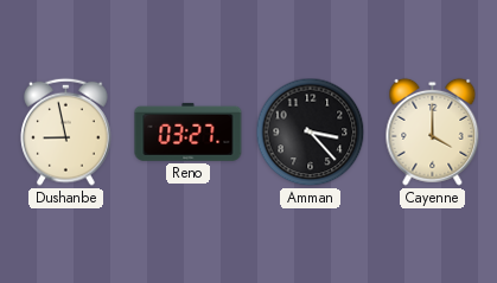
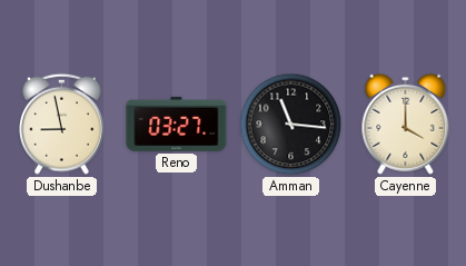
Amman: 3:23 -> 11:16
